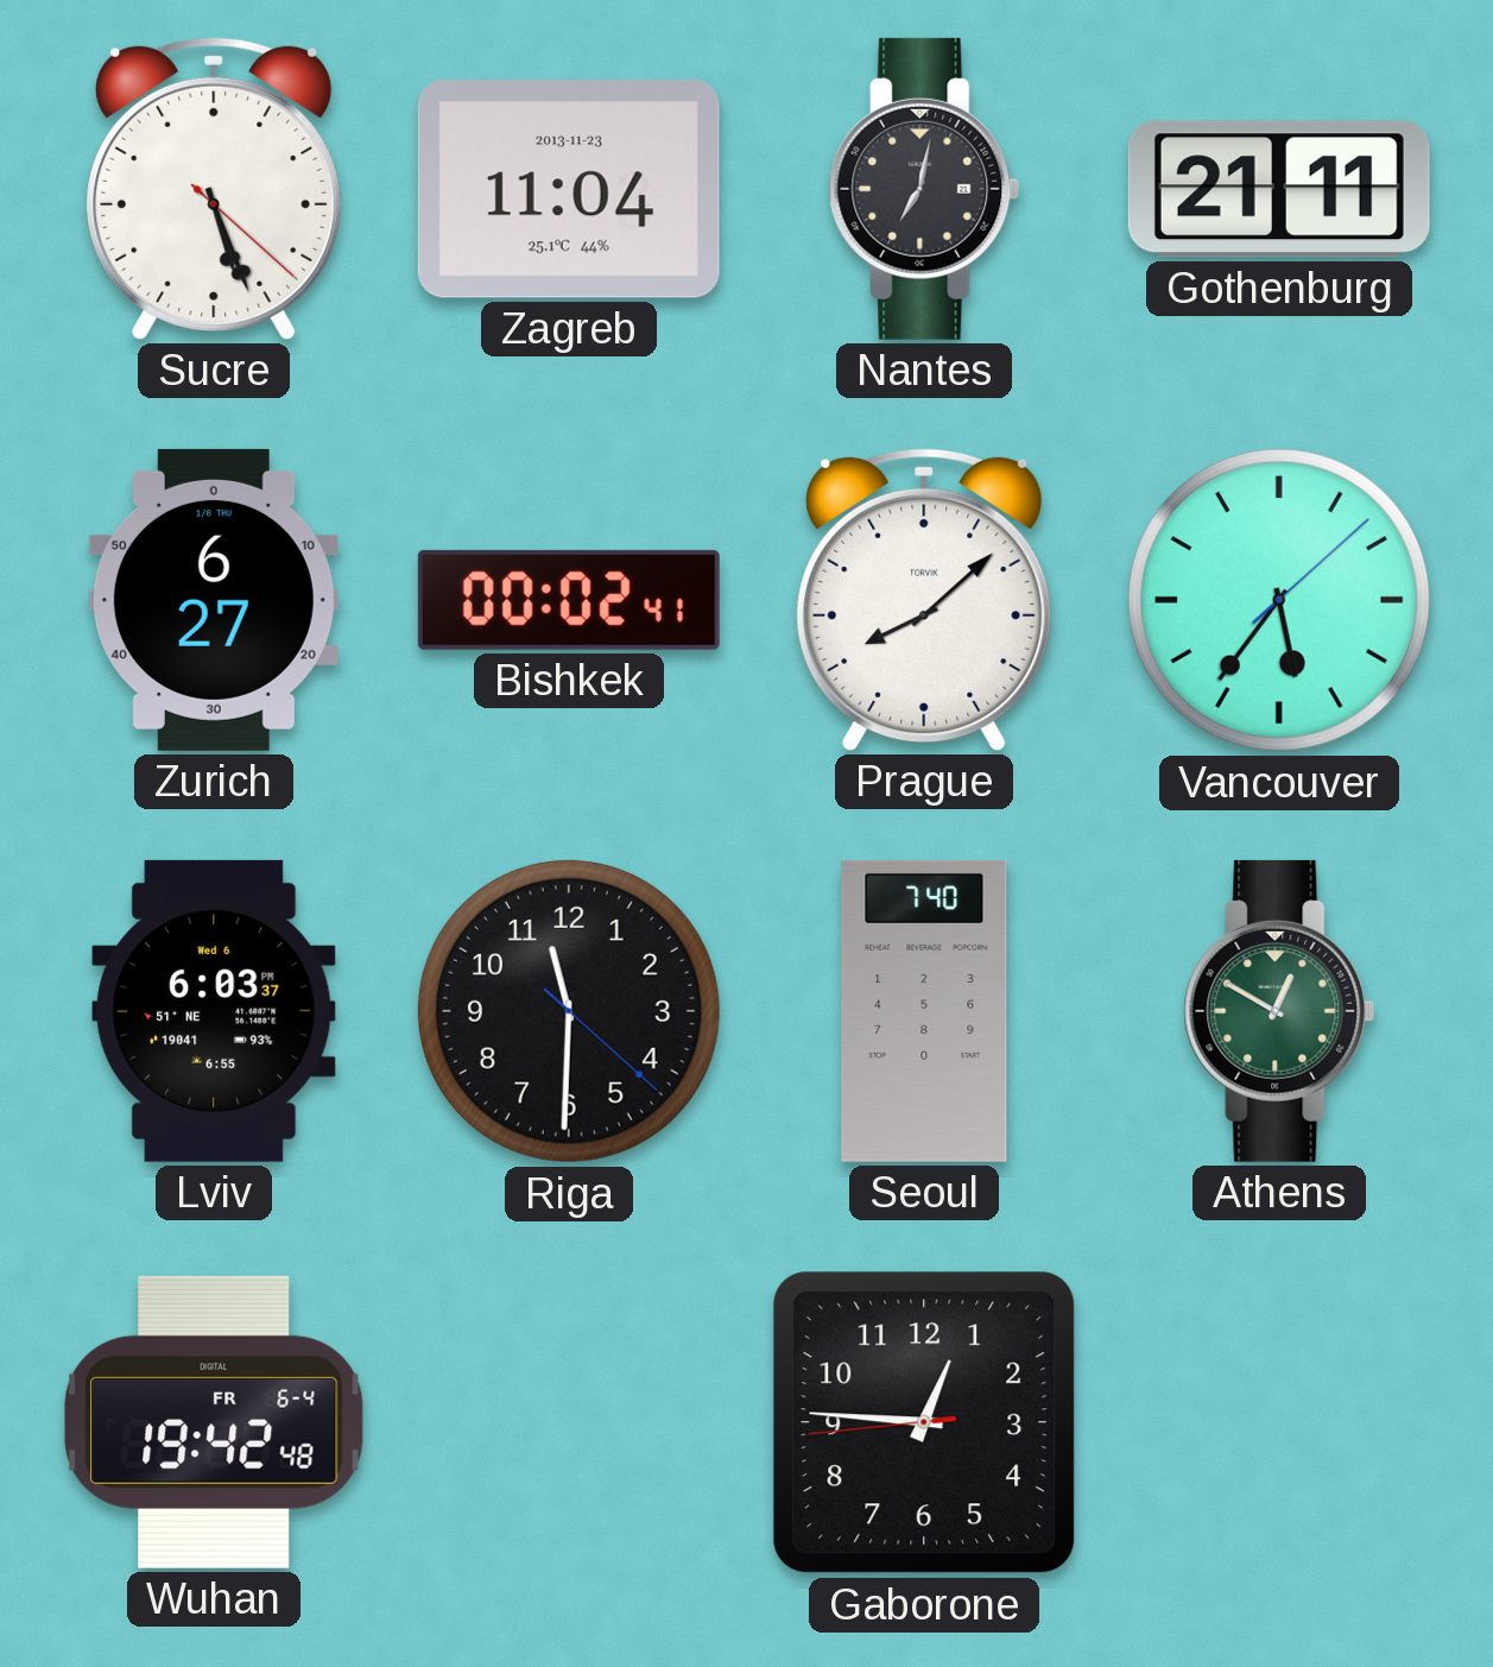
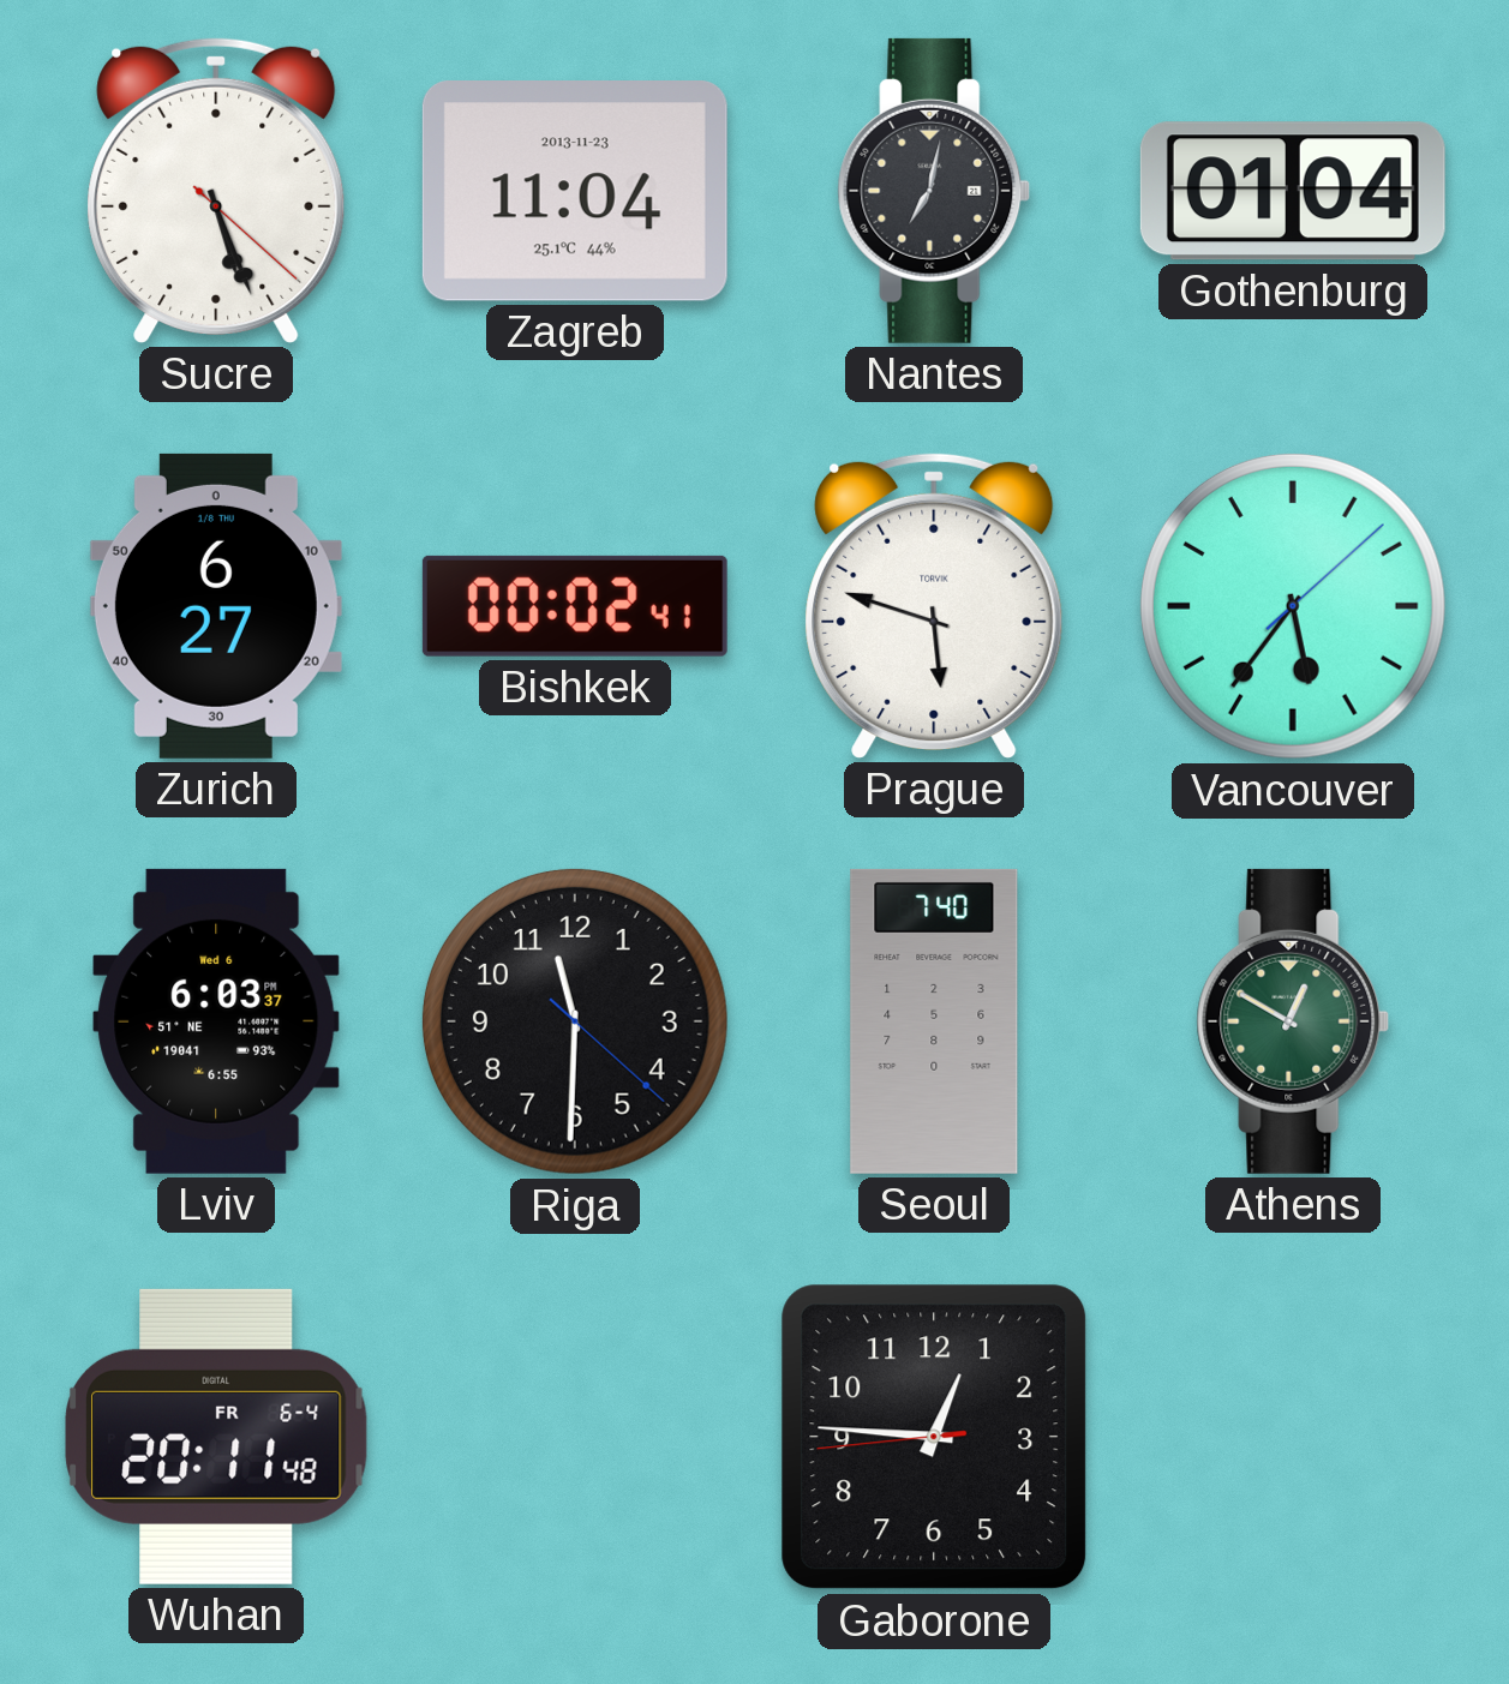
Gothenburg: 21:11 -> 01:04
Prague: 8:08 -> 5:48
Wuhan: 19:42 -> 20:11
